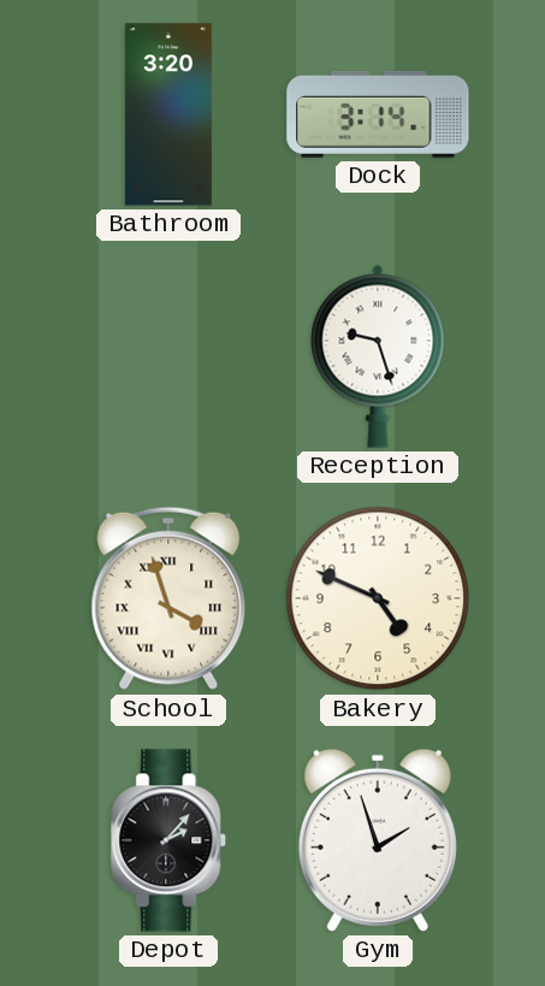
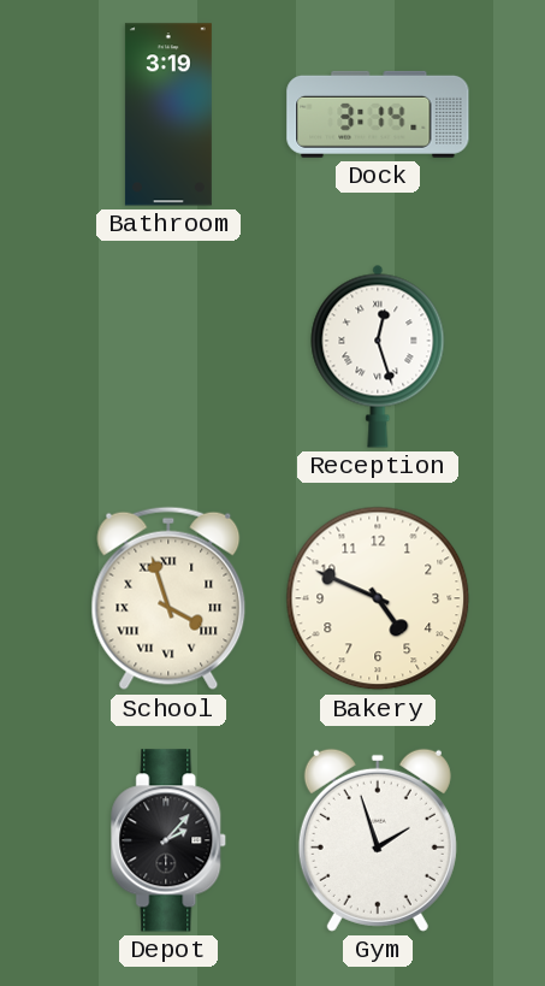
Bathroom: 3:20 -> 3:19
Reception: 9:27 -> 12:27
